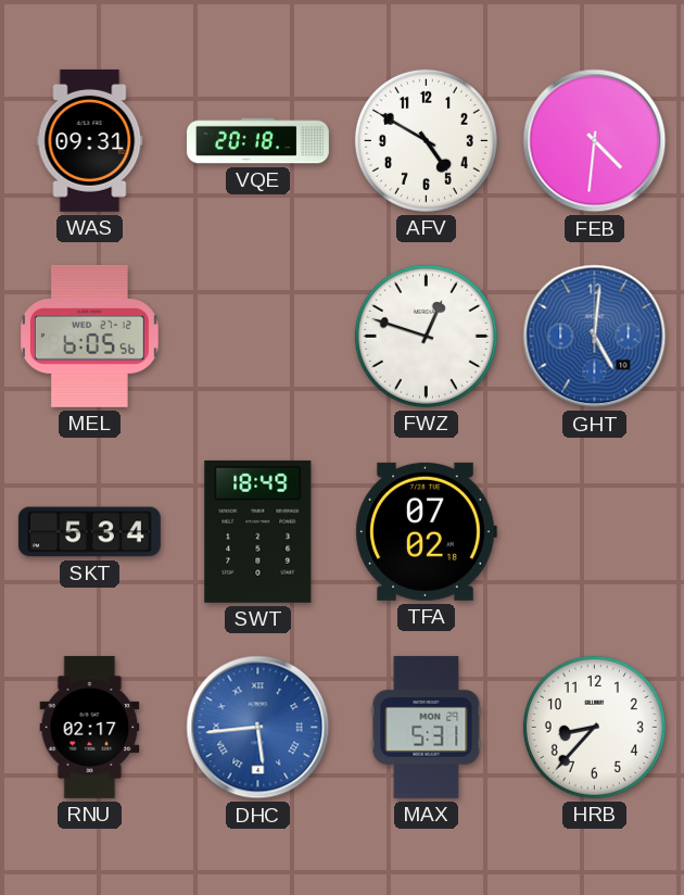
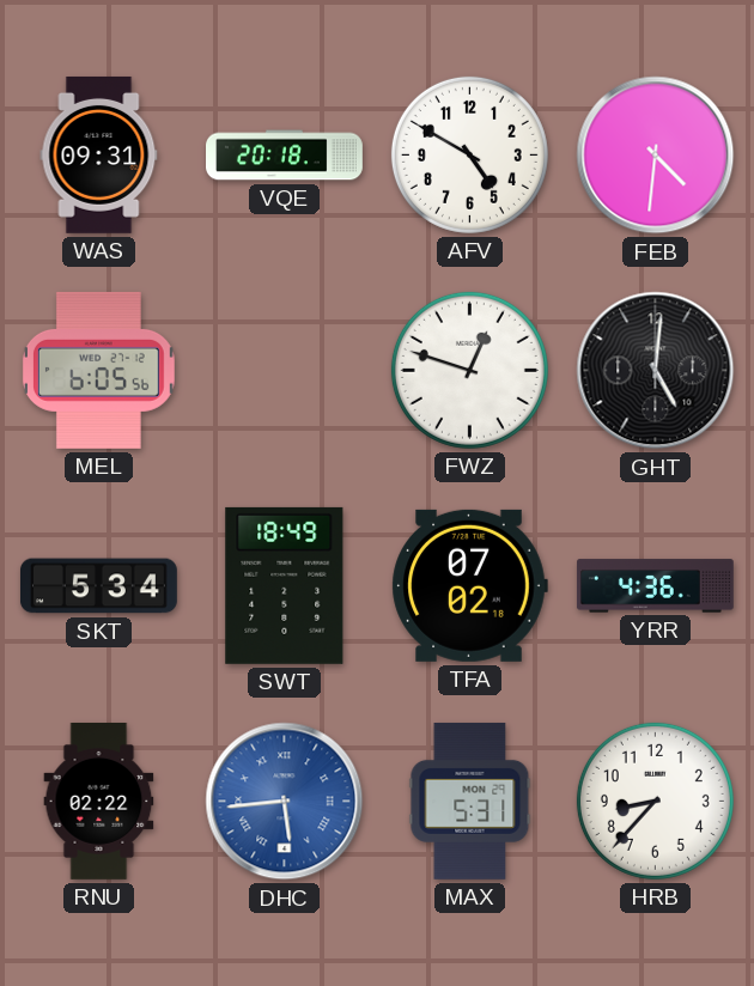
GHT dial: blue -> black
YRR: none -> 4:36
RNU: 02:17 -> 02:22
